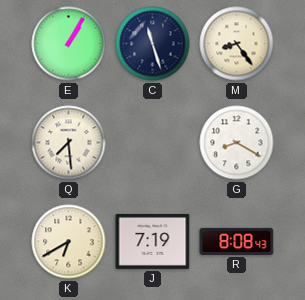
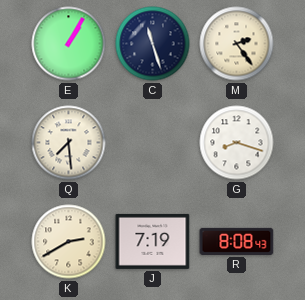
M: 8:24 -> 2:24
G: 8:20 -> 8:18
K: 6:40 -> 2:40
